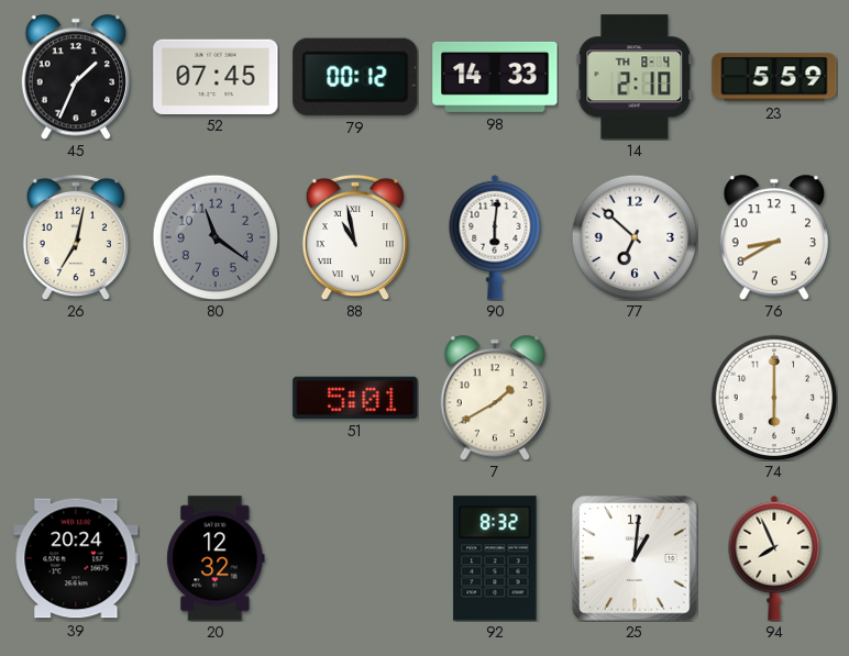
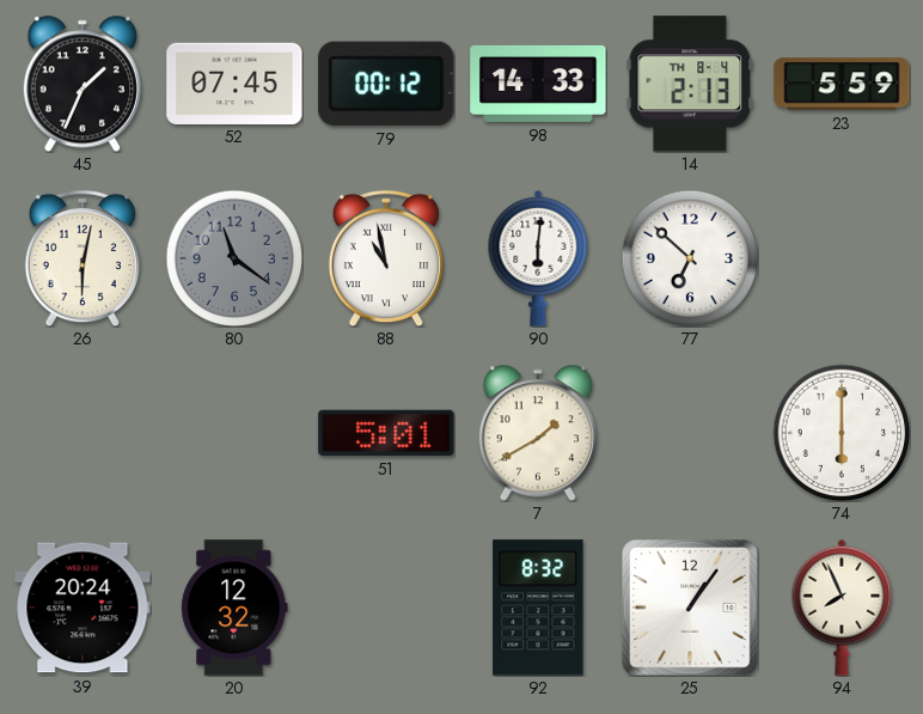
14: 2:10 -> 2:13
26: 7:02 -> 6:02
76: 8:40 -> none
25: 1:01 -> 1:06
